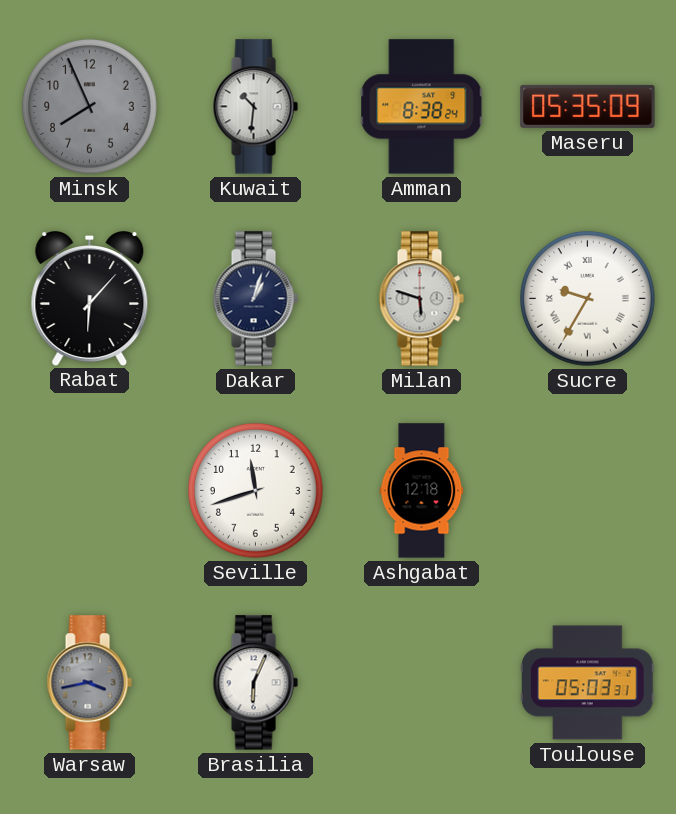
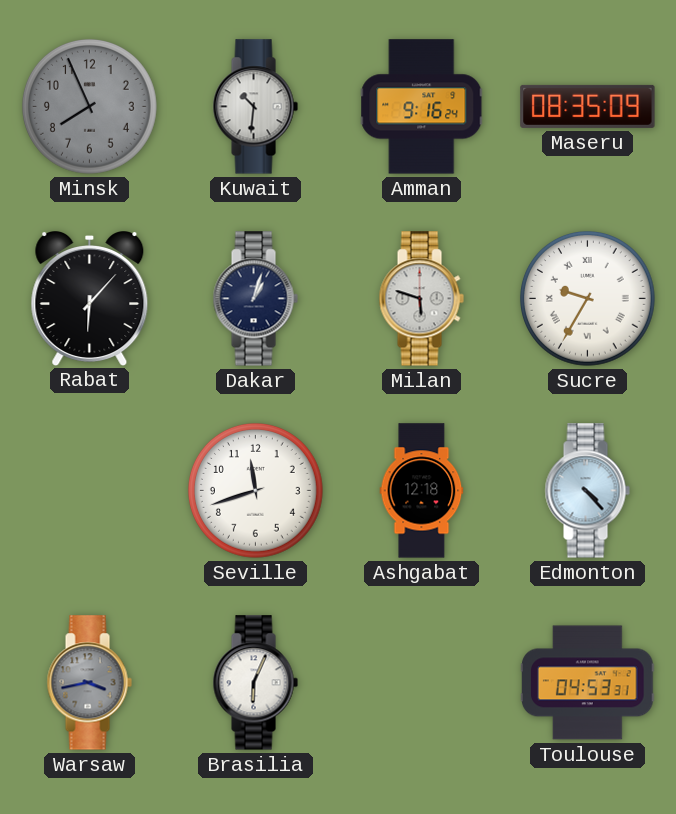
Amman: 8:38 -> 9:16
Maseru: 05:35 -> 08:35
Edmonton: none -> 4:23
Toulouse: 05:03 -> 04:53
